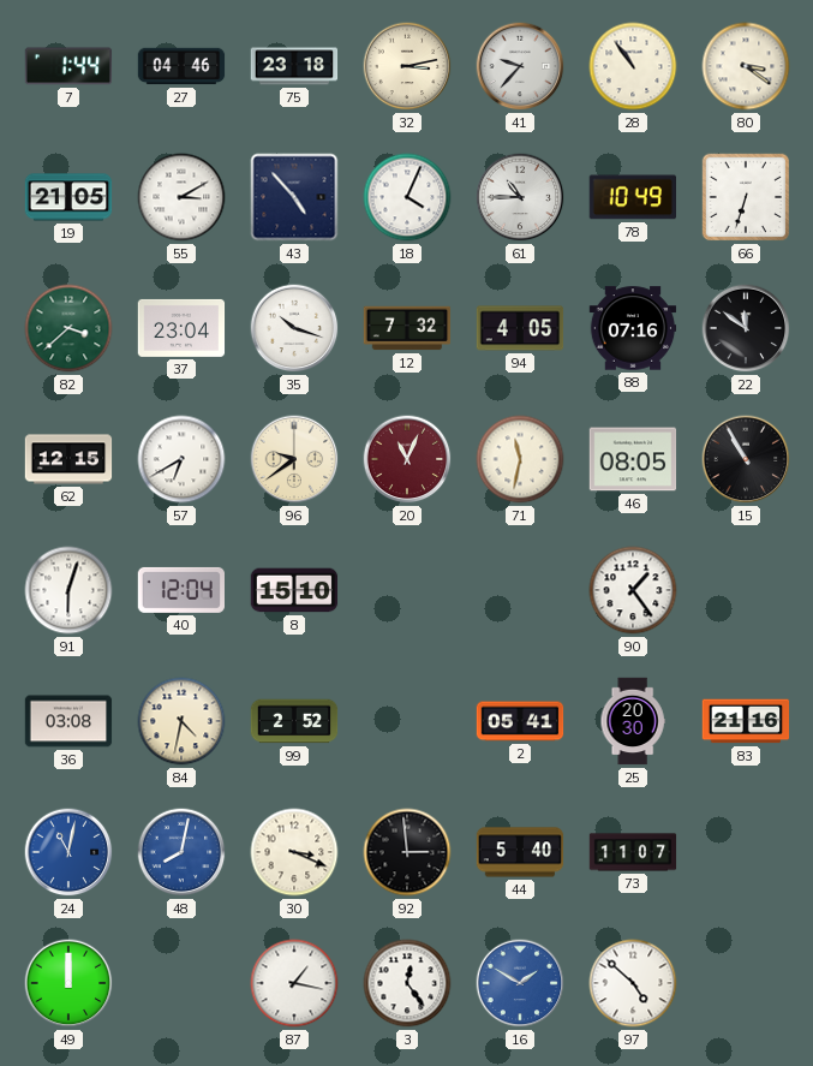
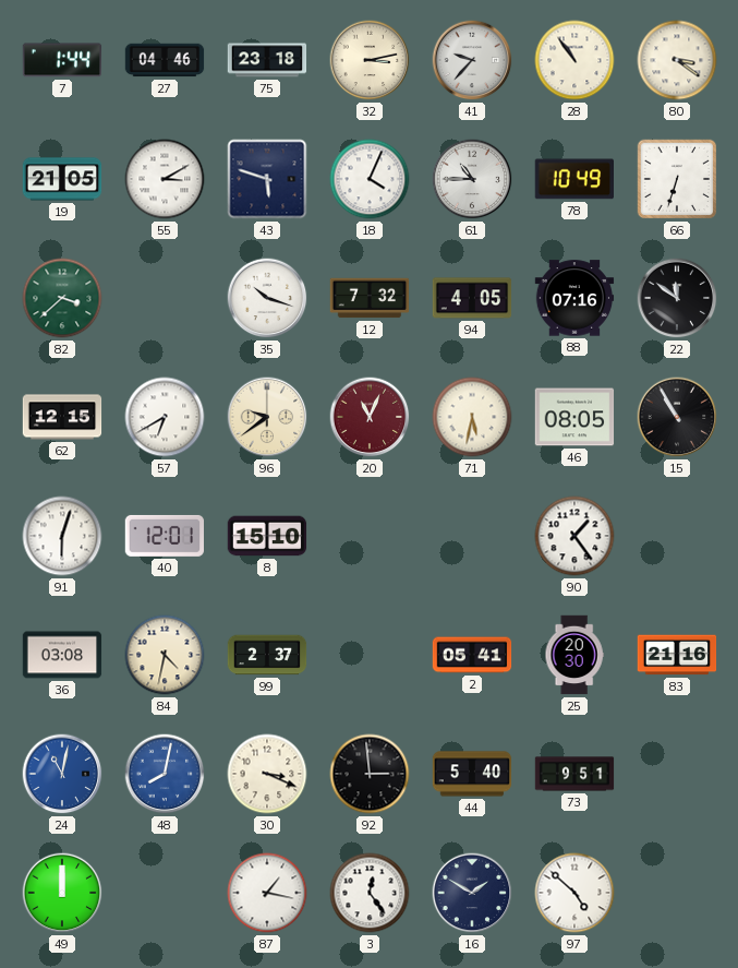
43: 4:53 -> 5:48
37: 23:04 -> none
71: 11:32 -> 5:32
40: 12:04 -> 12:01
99: 2:52 -> 2:37
73: 11:07 -> 9:51
16 dial: blue -> navy
